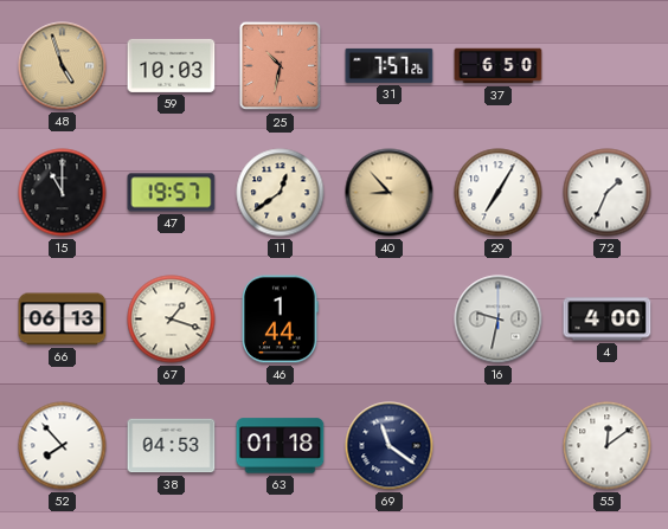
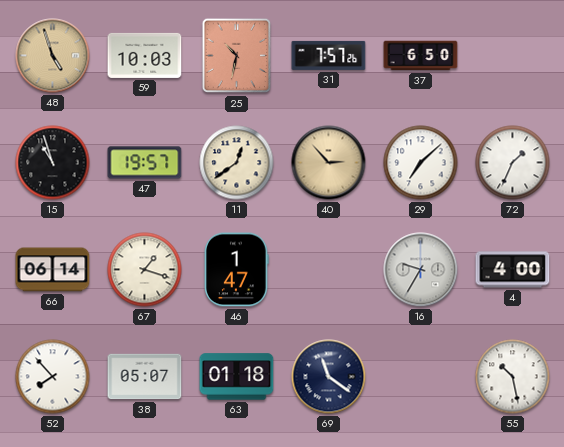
15: 11:00 -> 10:57
40: 8:53 -> 2:53
29: 7:05 -> 7:08
66: 06:13 -> 06:14
46: 1:44 -> 1:47
16: 9:32 -> 9:35
38: 04:53 -> 05:07
55: 12:09 -> 10:28
